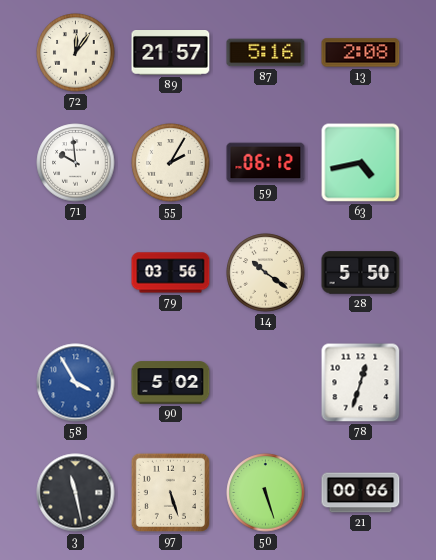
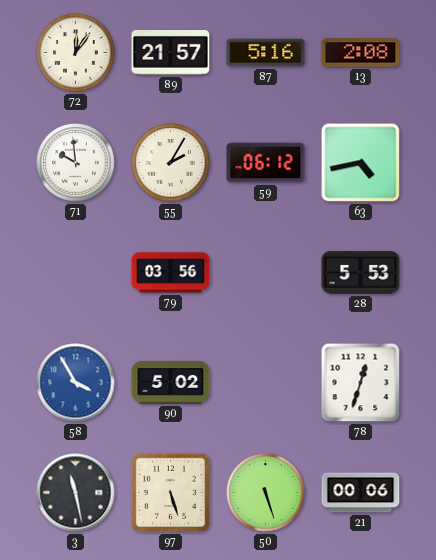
14: 10:21 -> none
28: 5:50 -> 5:53
